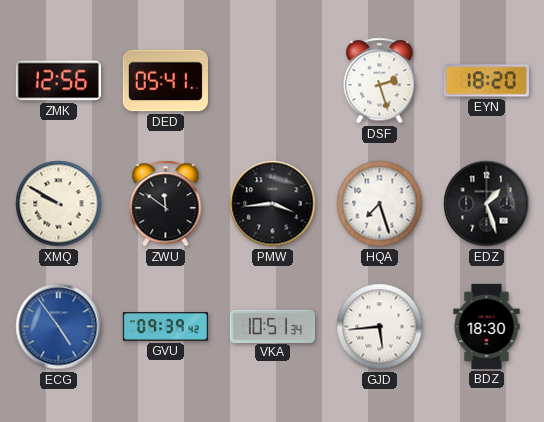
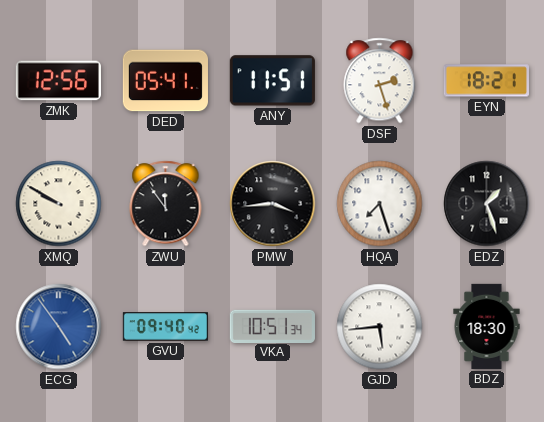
ANY: none -> 11:51
EYN: 18:20 -> 18:21
ZWU: 11:51 -> 11:54
GVU: 09:39 -> 09:40
